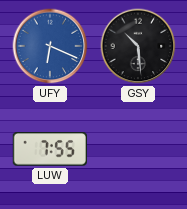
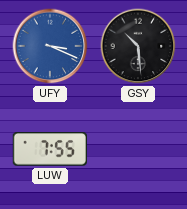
UFY: 6:19 -> 3:19
